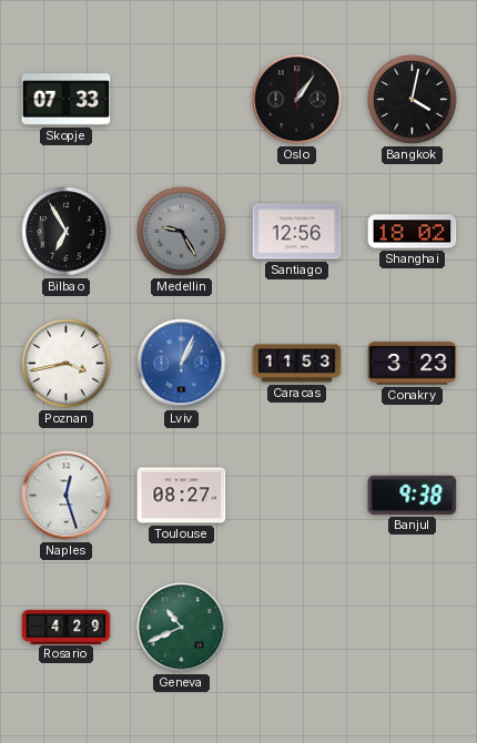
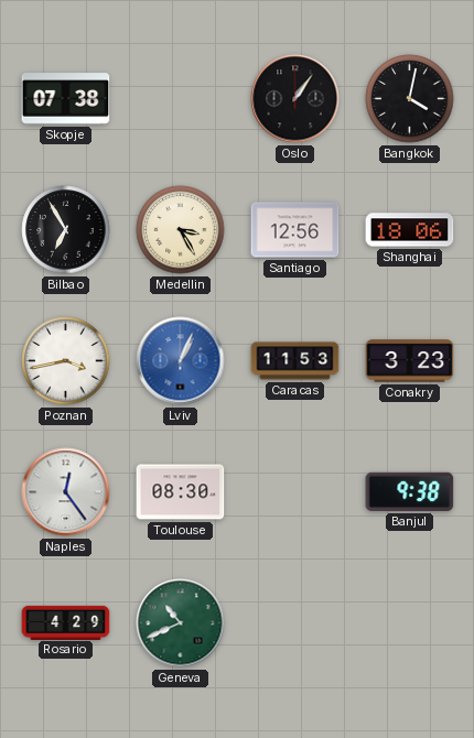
Skopje: 07:33 -> 07:38
Medellin: 9:25 -> 3:25
Medellin dial: grey -> cream
Shanghai: 18:02 -> 18:06
Naples: 12:27 -> 12:24
Toulouse: 08:27 -> 08:30
